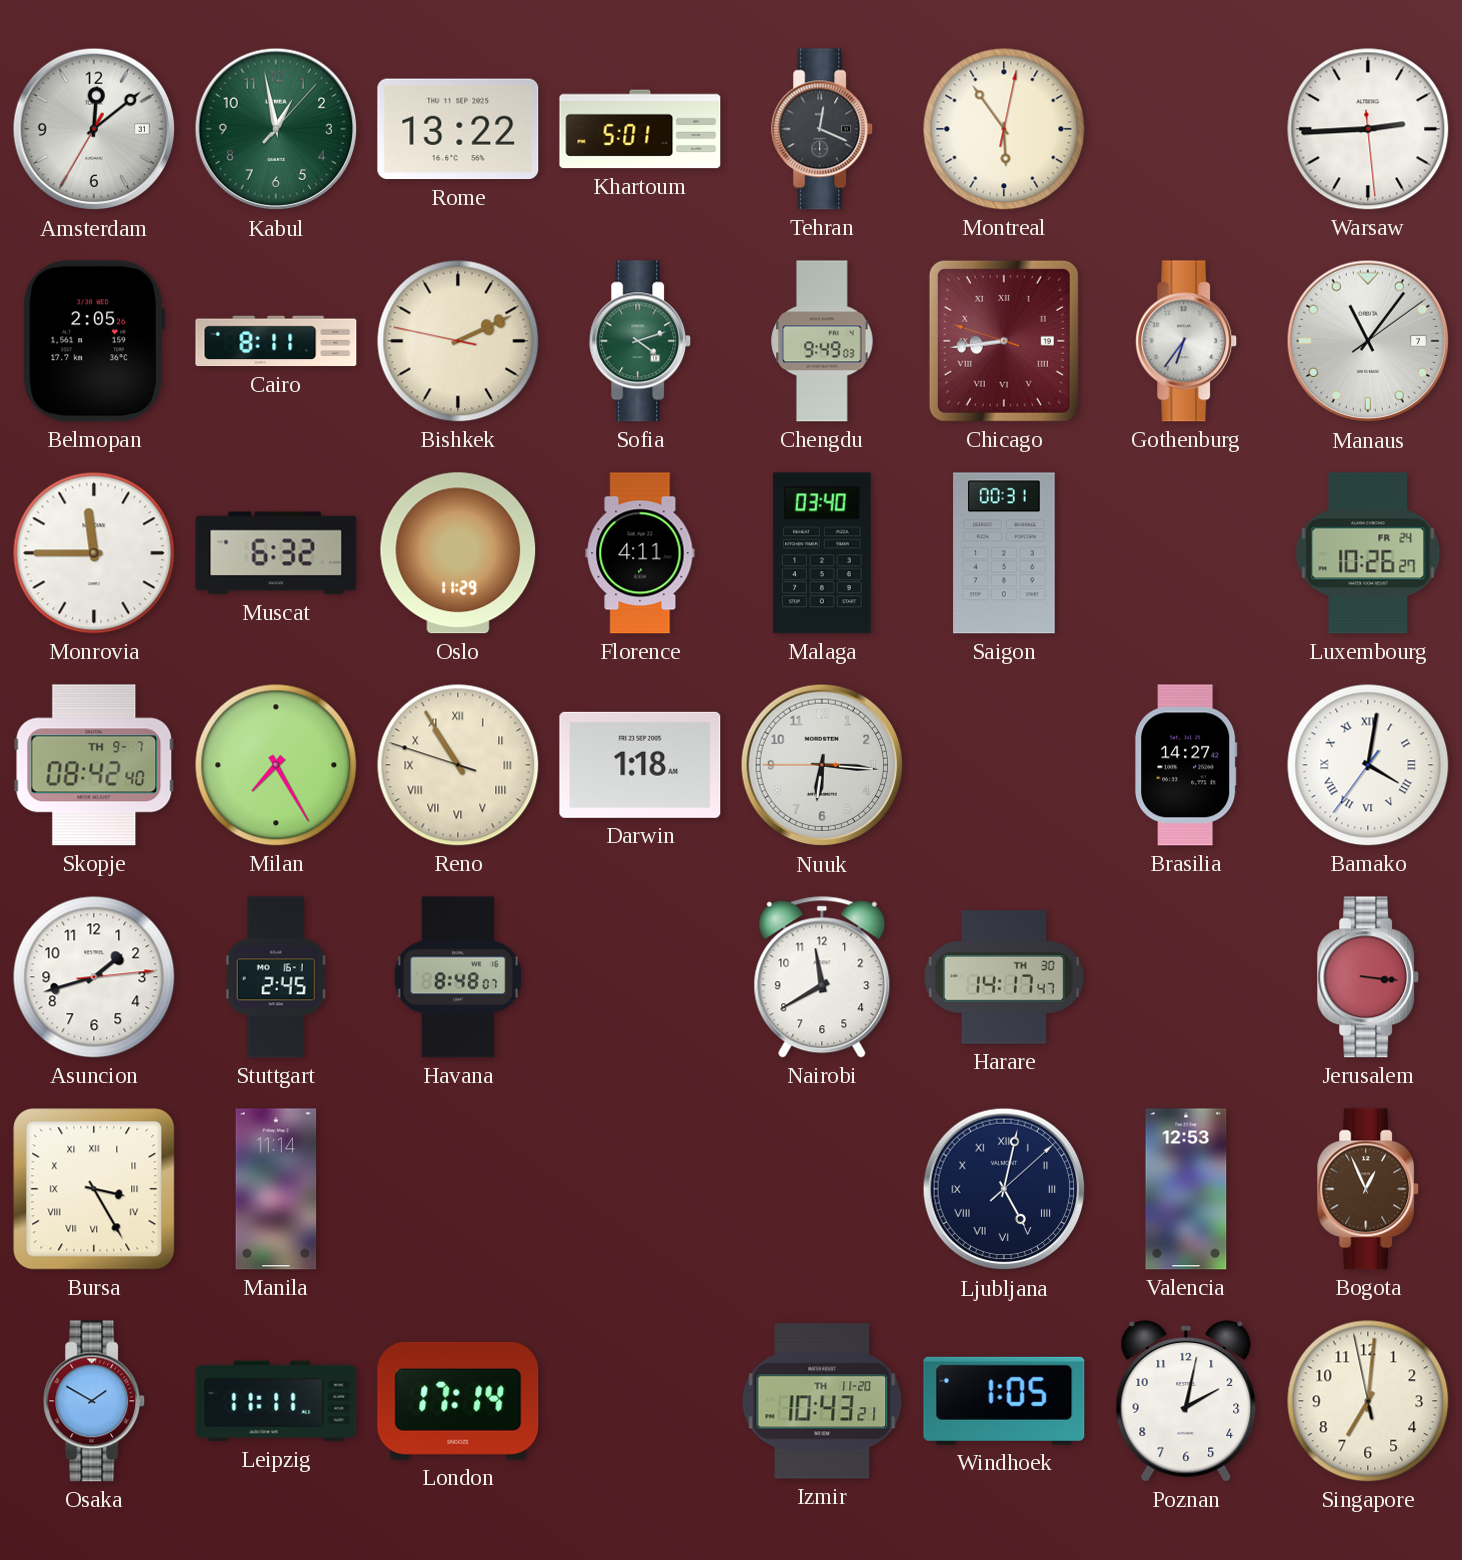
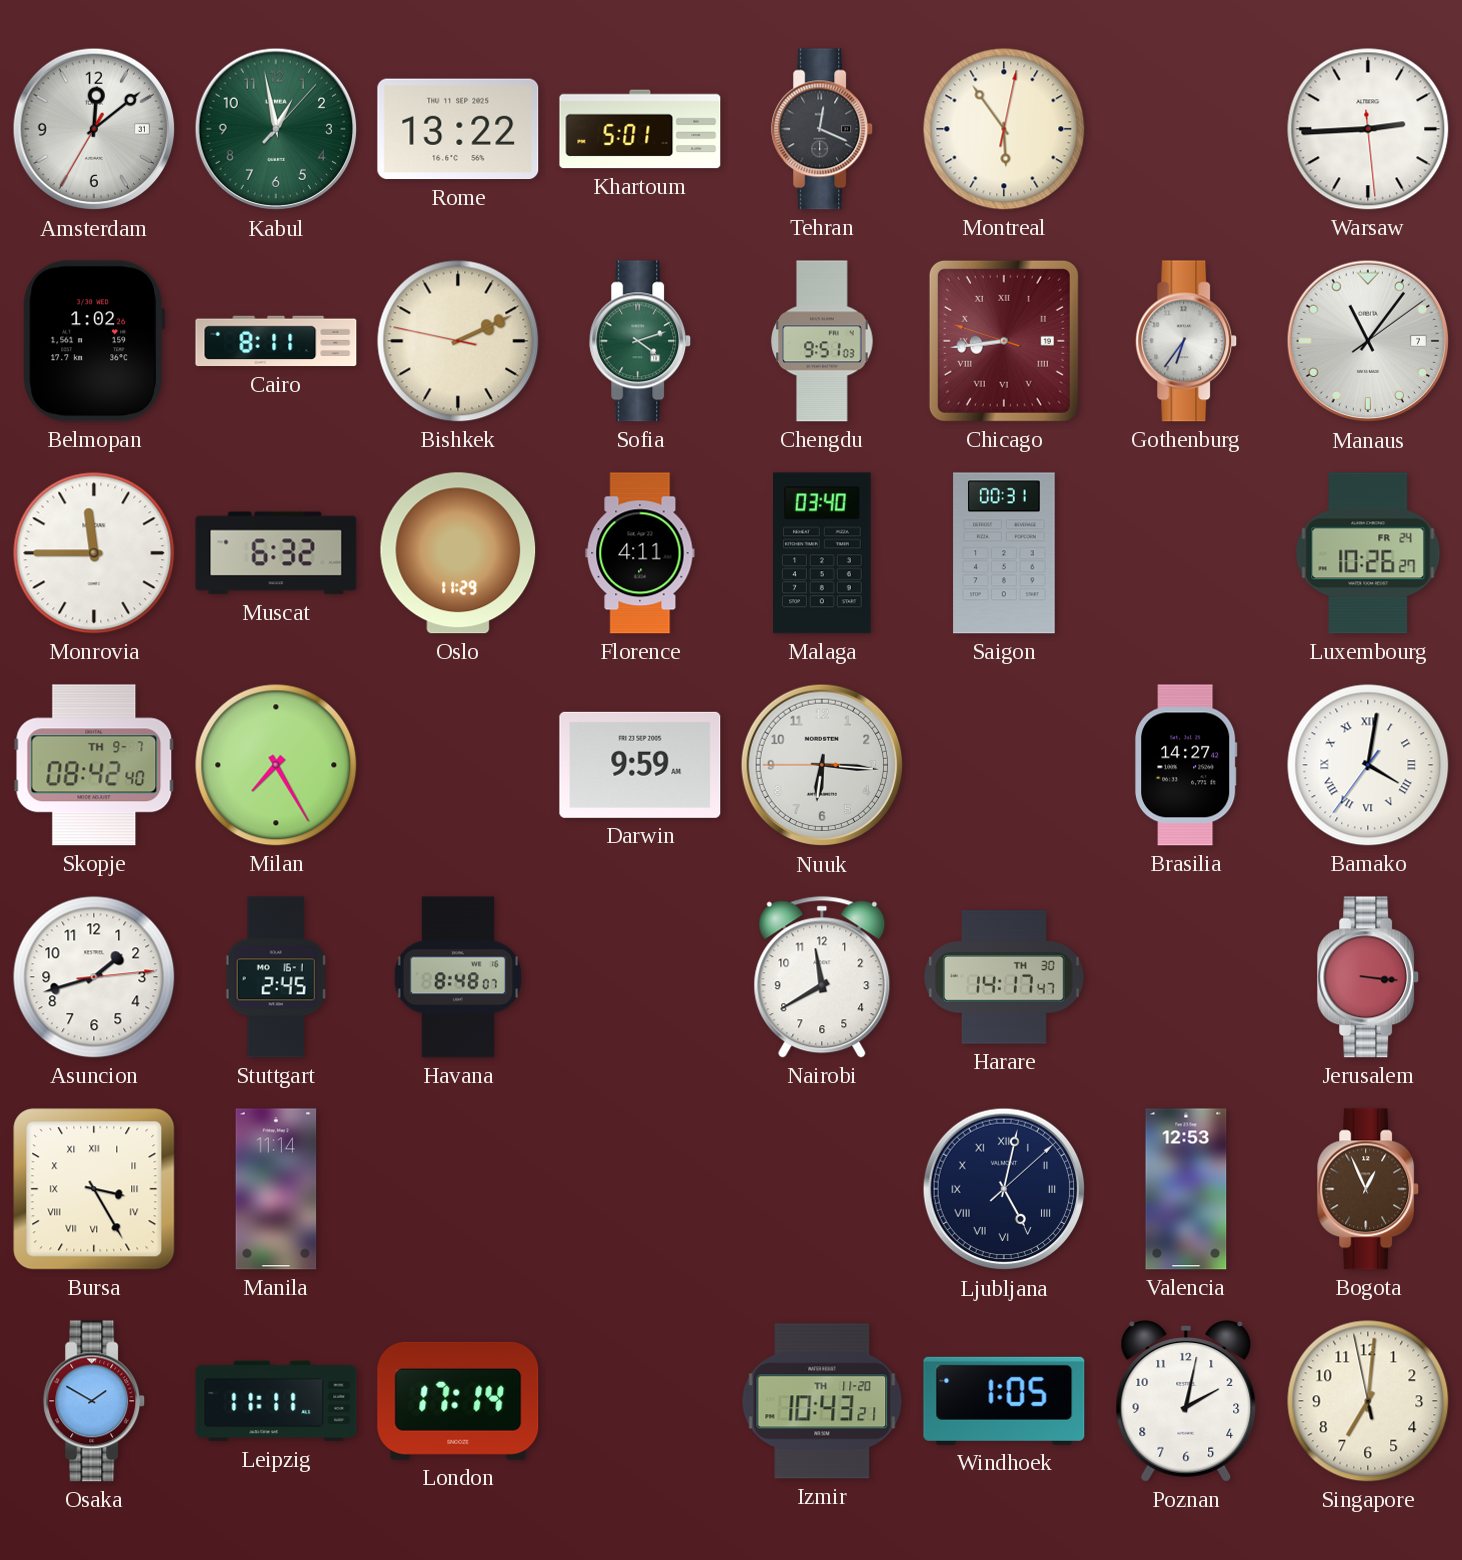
Belmopan: 2:05 -> 1:02
Chengdu: 9:49 -> 9:51
Reno: 10:54 -> none
Darwin: 1:18 -> 9:59
